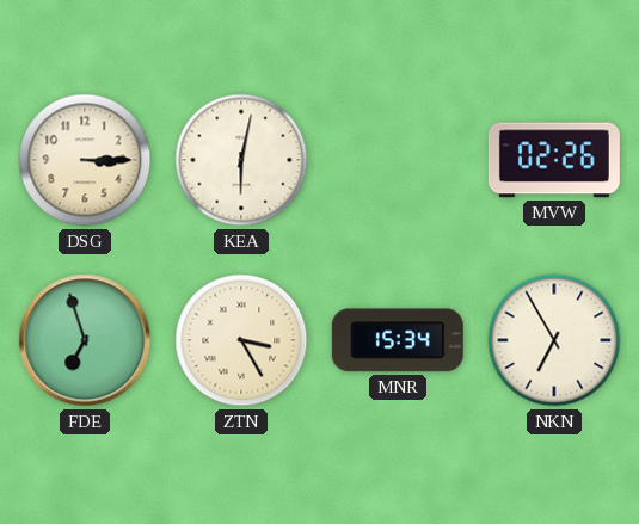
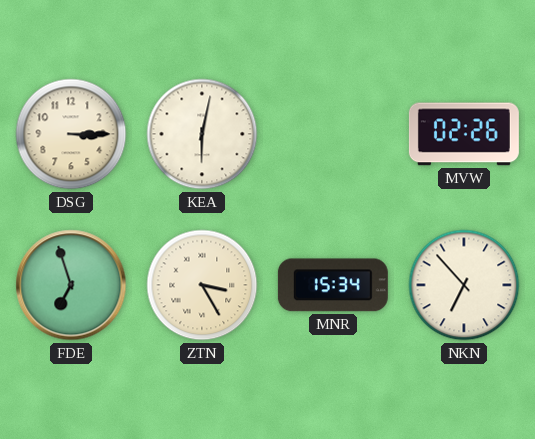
NKN: 6:55 -> 6:53
